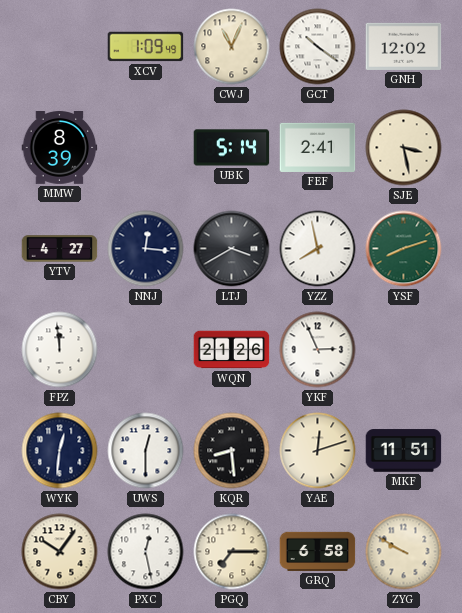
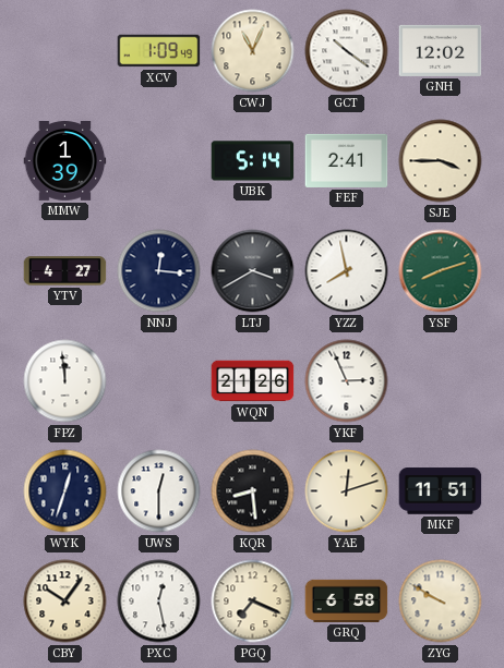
MMW: 8:39 -> 1:39
SJE: 3:28 -> 3:45
WYK: 12:31 -> 12:33
PGQ: 7:15 -> 7:19
